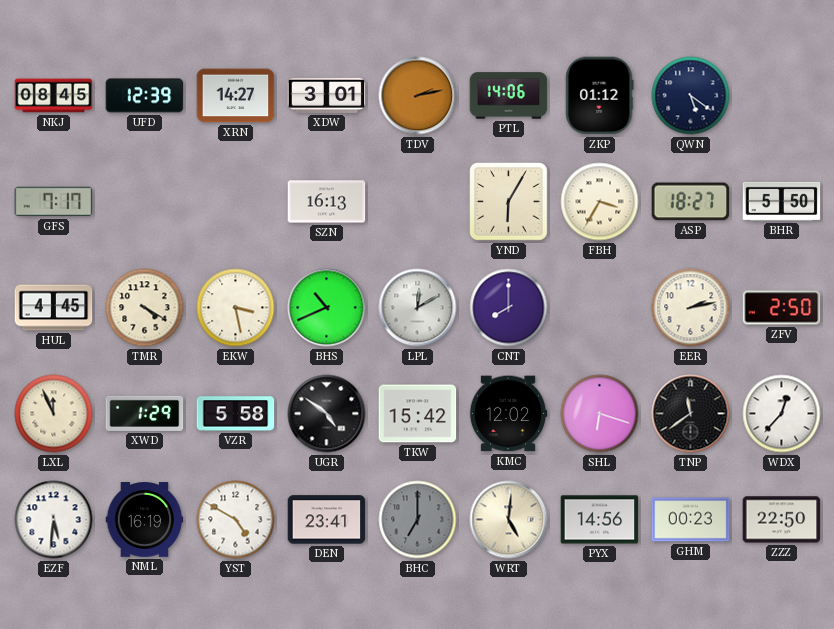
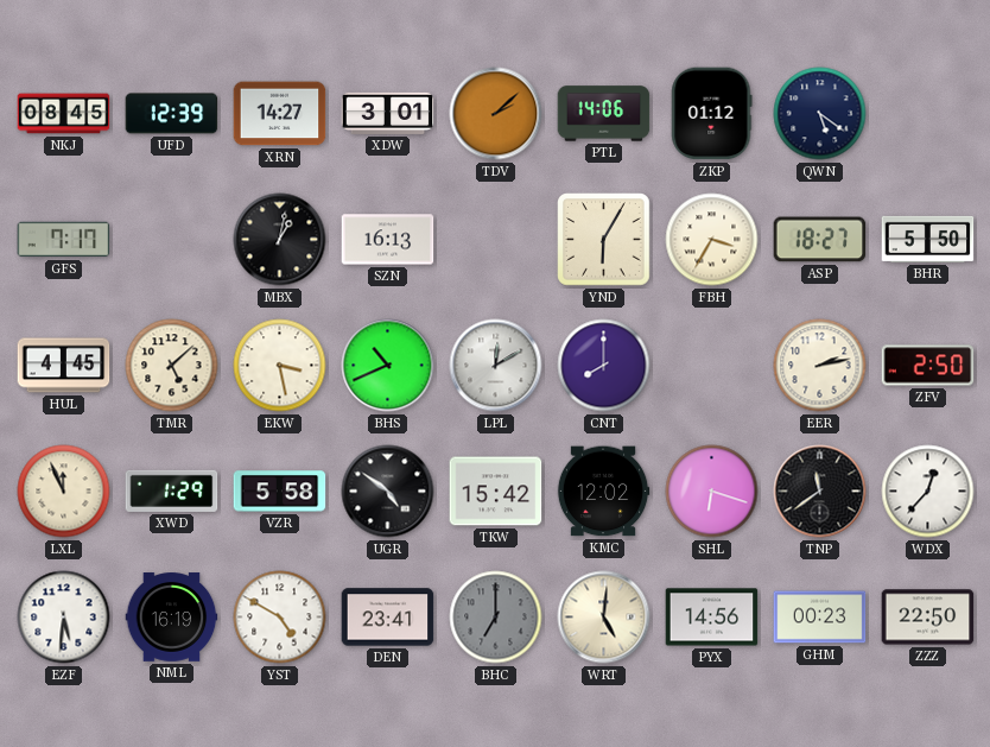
TDV: 2:13 -> 2:08
MBX: none -> 1:02
TMR: 4:20 -> 5:08
